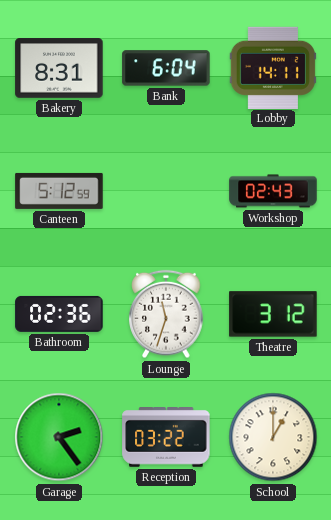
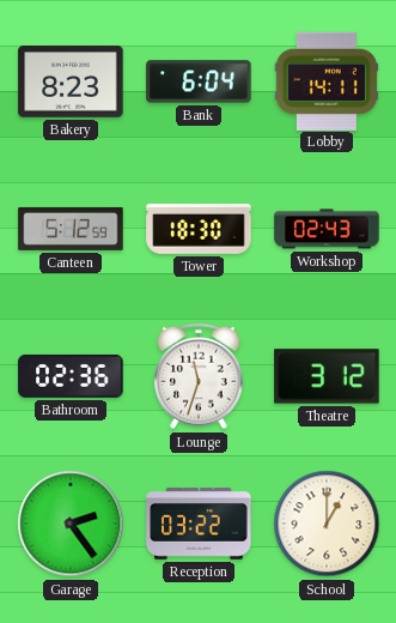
Bakery: 8:31 -> 8:23
Tower: none -> 18:30
